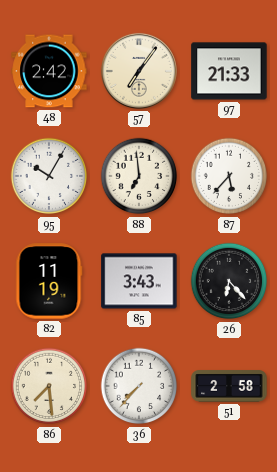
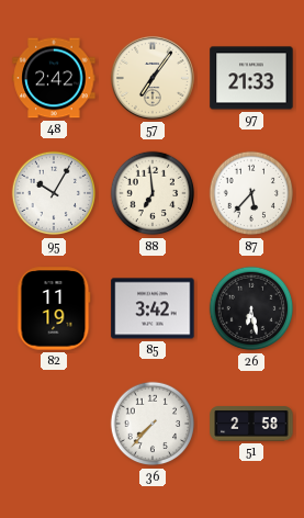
85: 3:43 -> 3:42
26: 6:23 -> 6:28
86: 7:29 -> none
